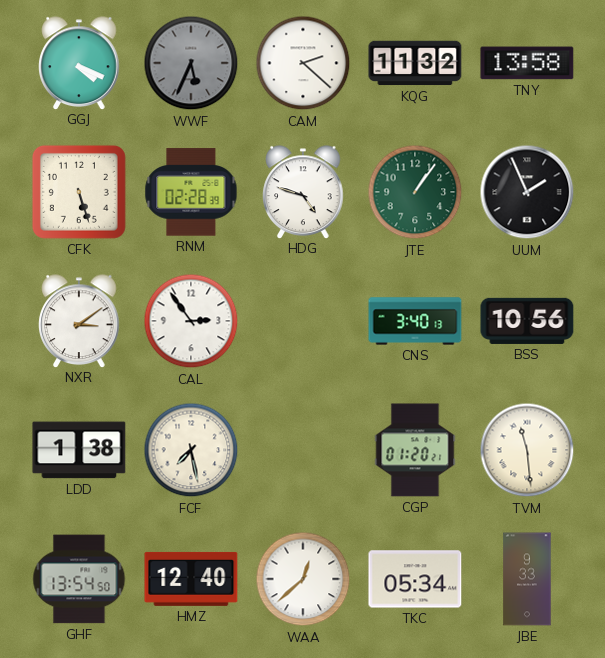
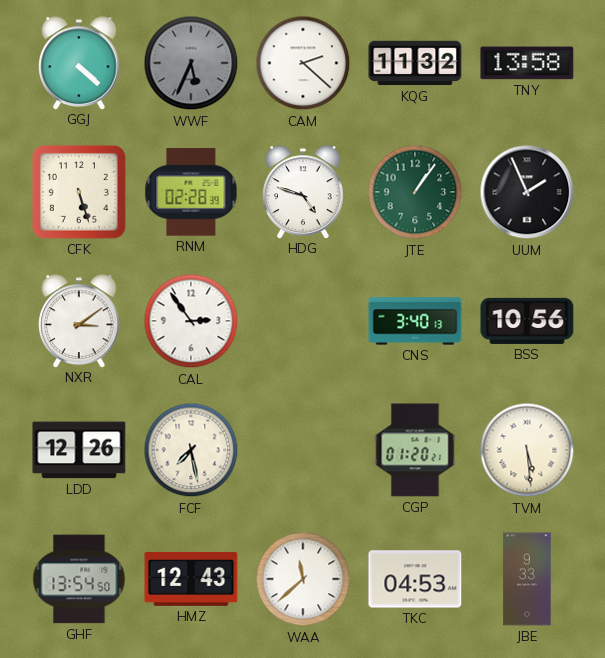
GGJ: 4:19 -> 4:22
LDD: 1:38 -> 12:26
TVM: 11:29 -> 5:29
HMZ: 12:40 -> 12:43
WAA: 12:38 -> 11:38
TKC: 05:34 -> 04:53
